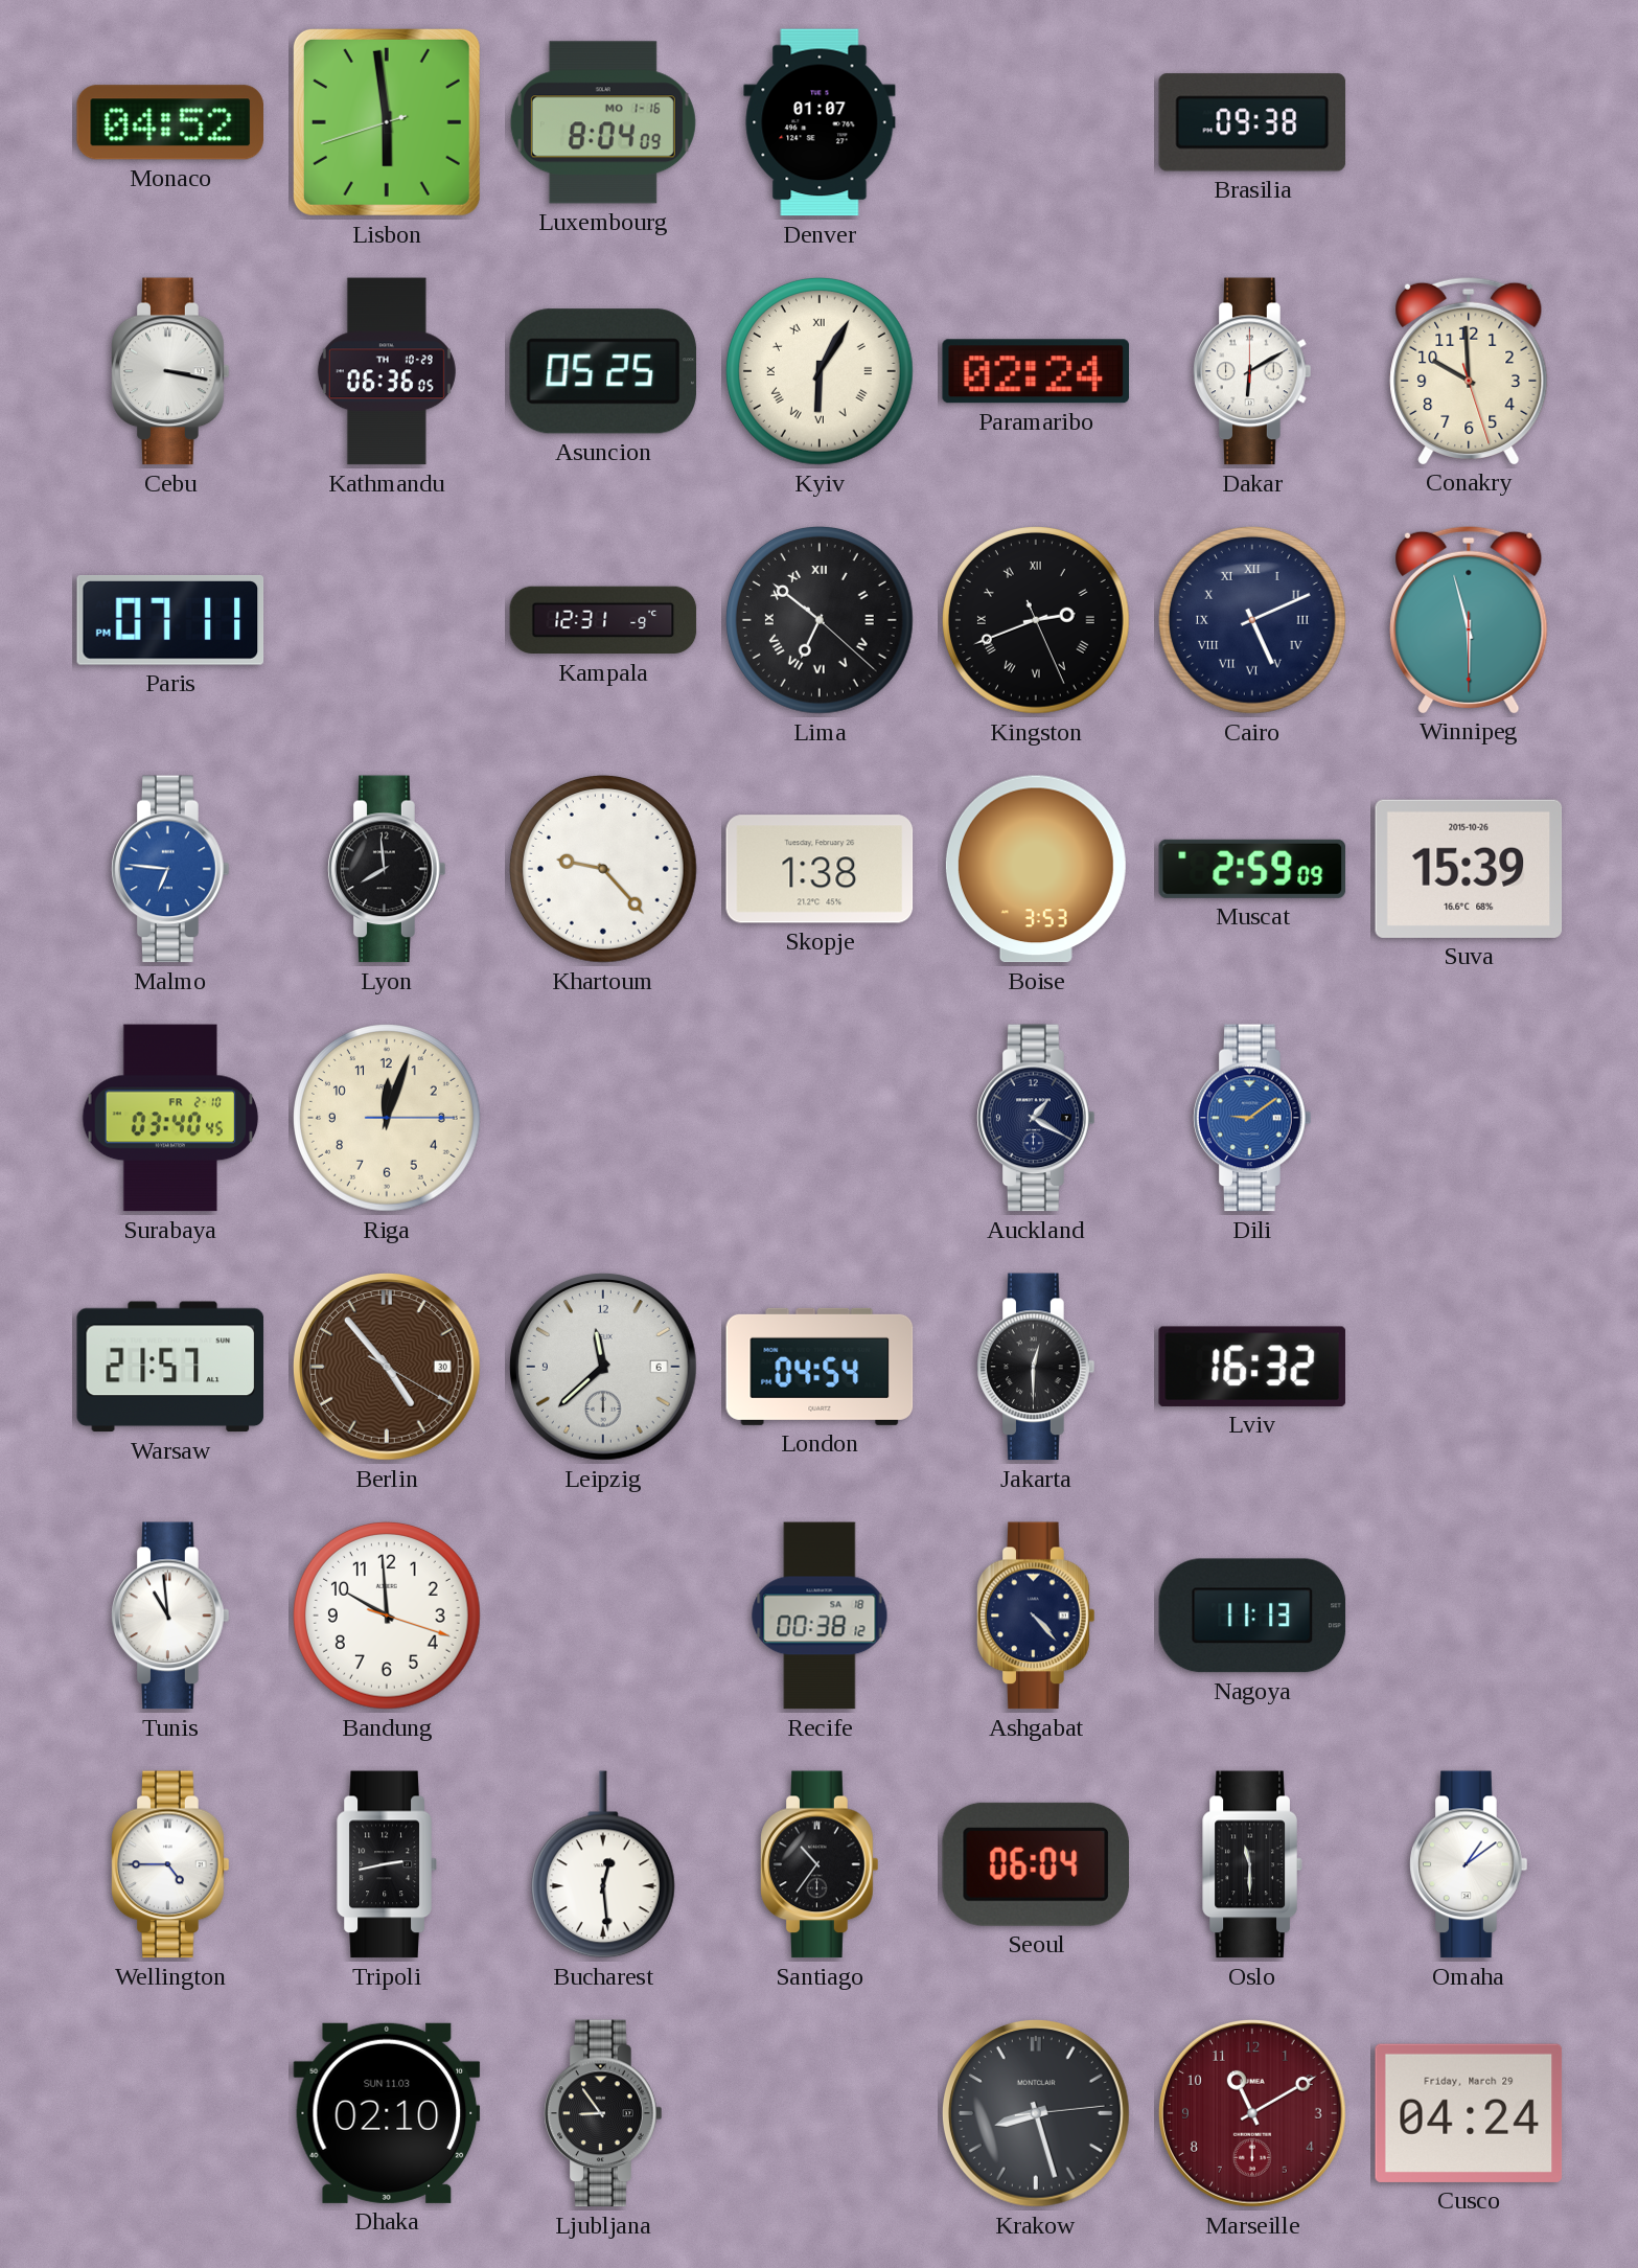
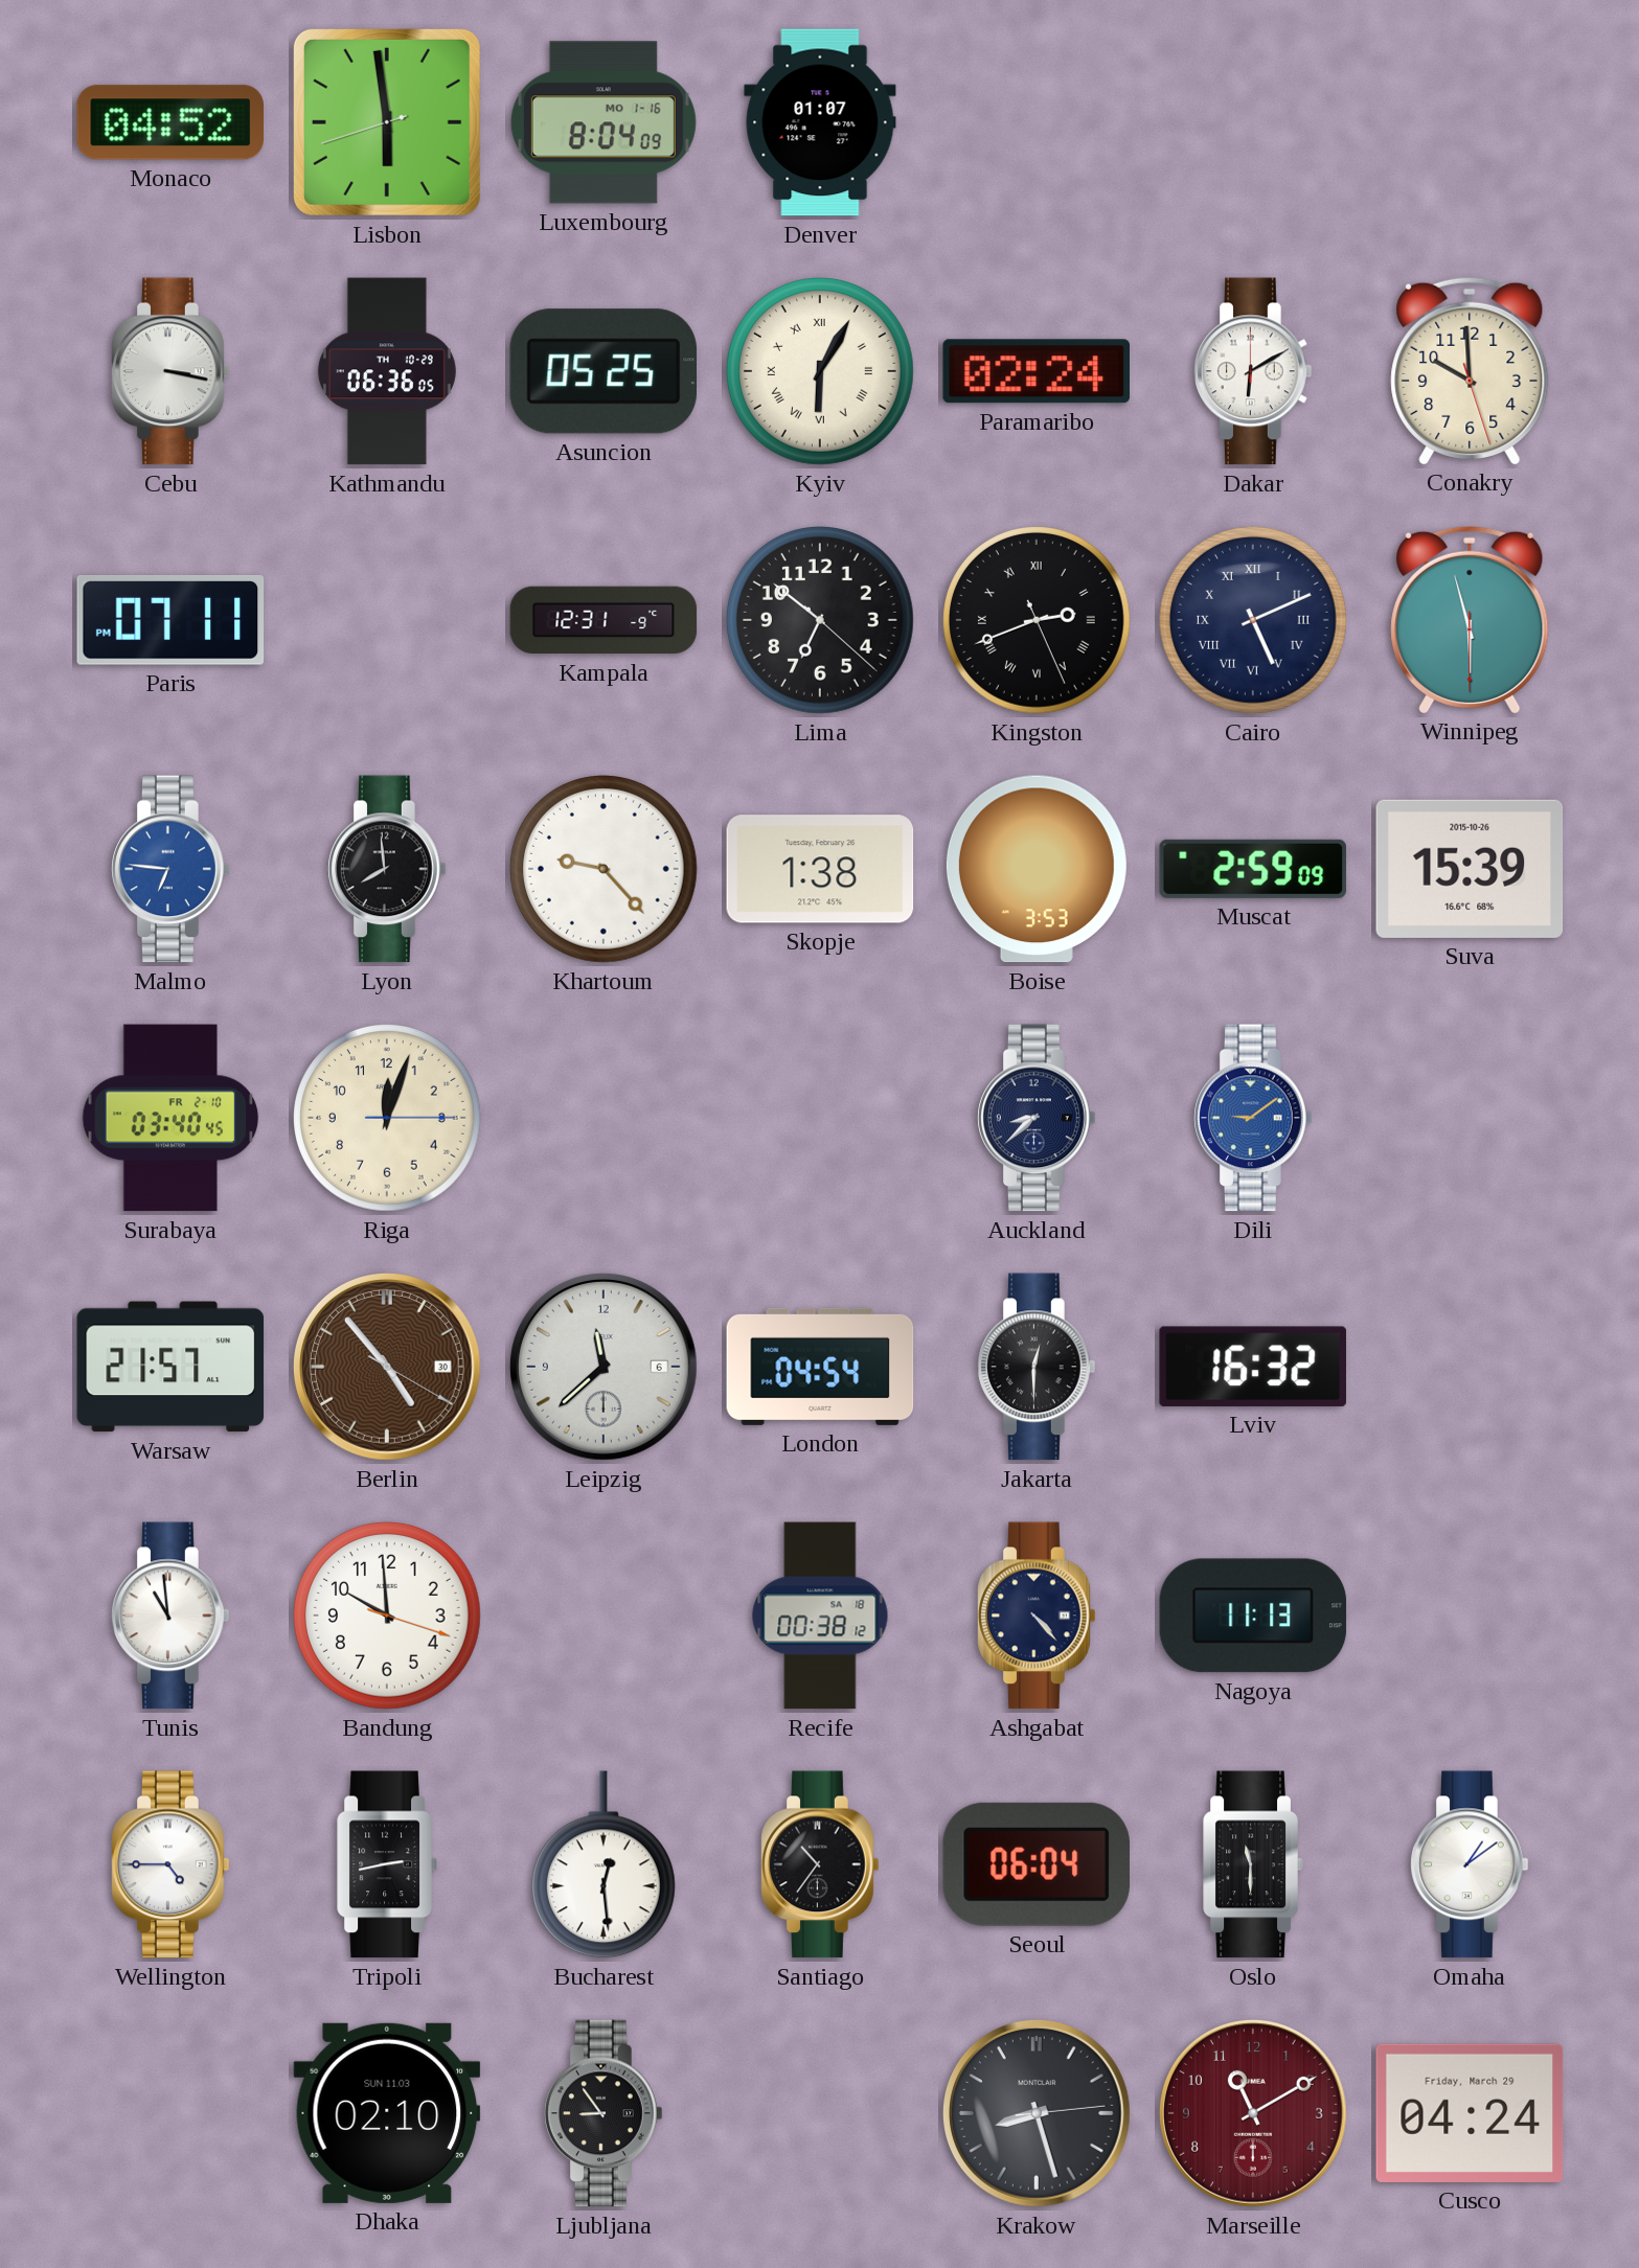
Brasilia: 09:38 -> none
Lima numerals: Roman -> Arabic
Auckland: 1:20 -> 8:38
